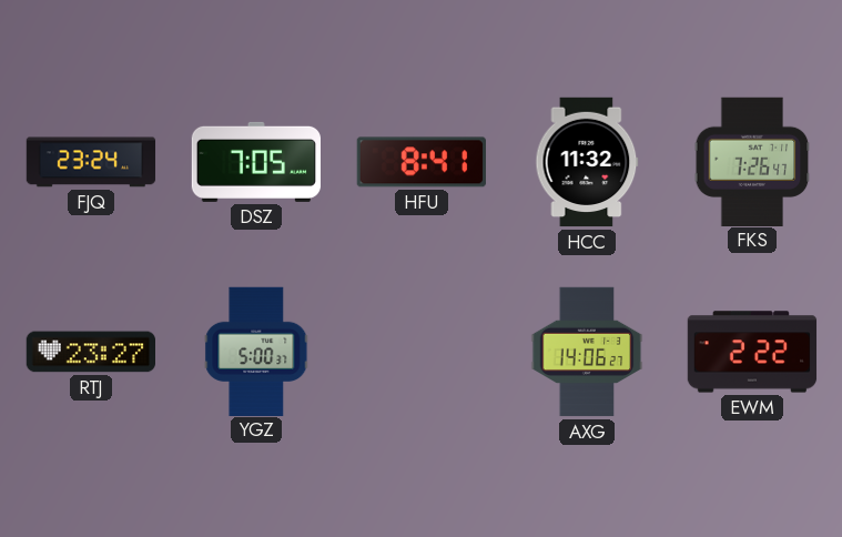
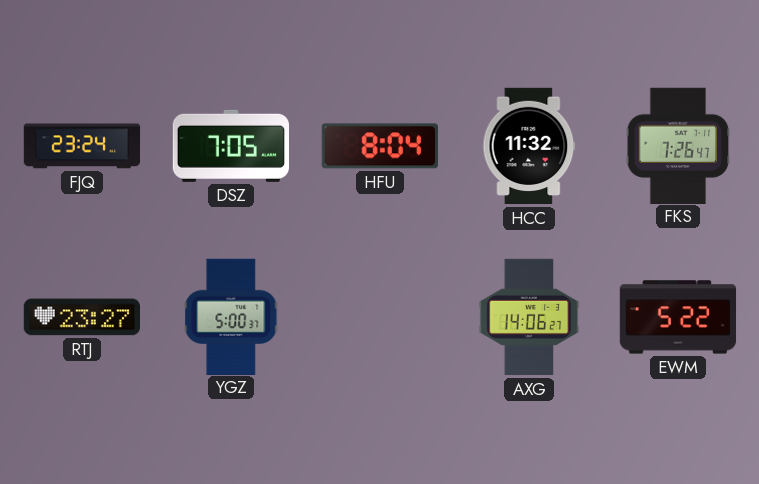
HFU: 8:41 -> 8:04
EWM: 2:22 -> 5:22
